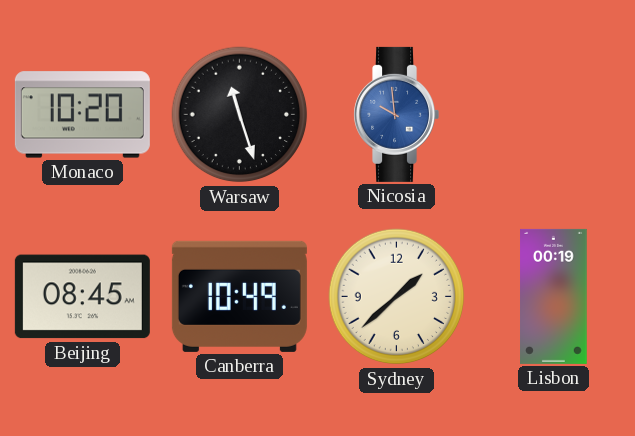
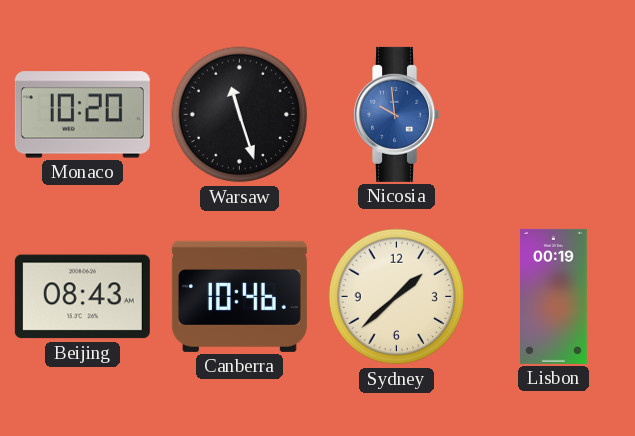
Beijing: 08:45 -> 08:43
Canberra: 10:49 -> 10:46
